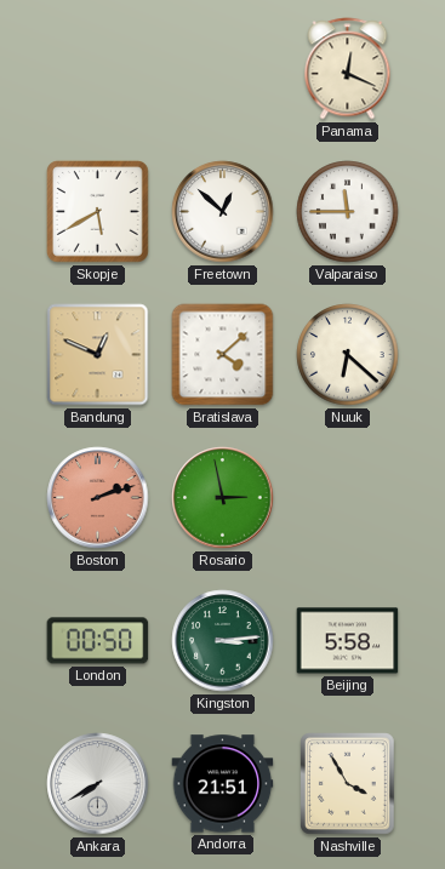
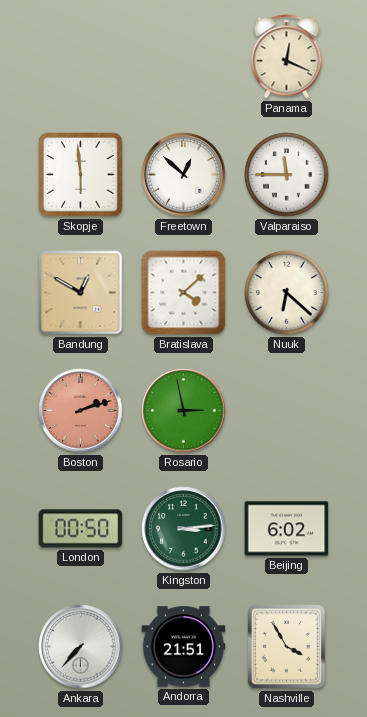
Skopje: 5:40 -> 5:59
Bandung: 12:49 -> 12:50
Beijing: 5:58 -> 6:02
Ankara: 7:40 -> 7:37
